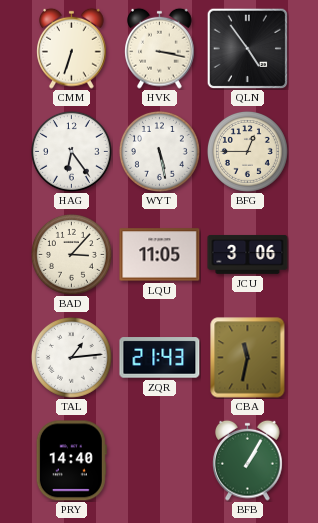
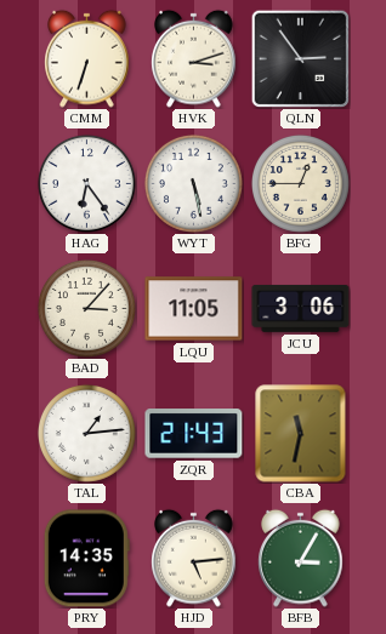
HVK: 3:17 -> 3:12
QLN: 4:54 -> 2:54
PRY: 14:40 -> 14:35
HJD: none -> 5:14
BFB: 1:05 -> 3:05
